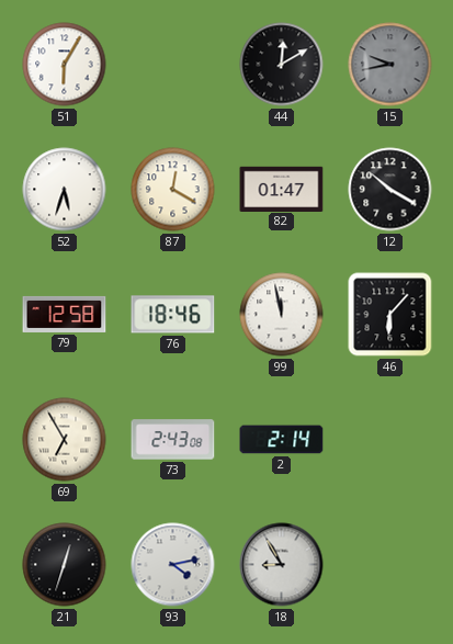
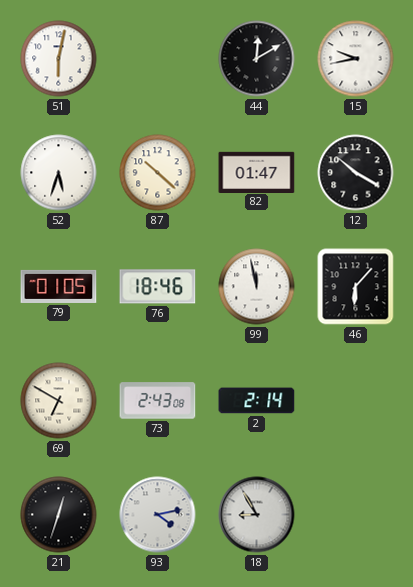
51: 6:05 -> 6:02
15 dial: grey -> white
87: 12:20 -> 10:22
79: 12:58 -> 01:05
69: 6:55 -> 6:50
